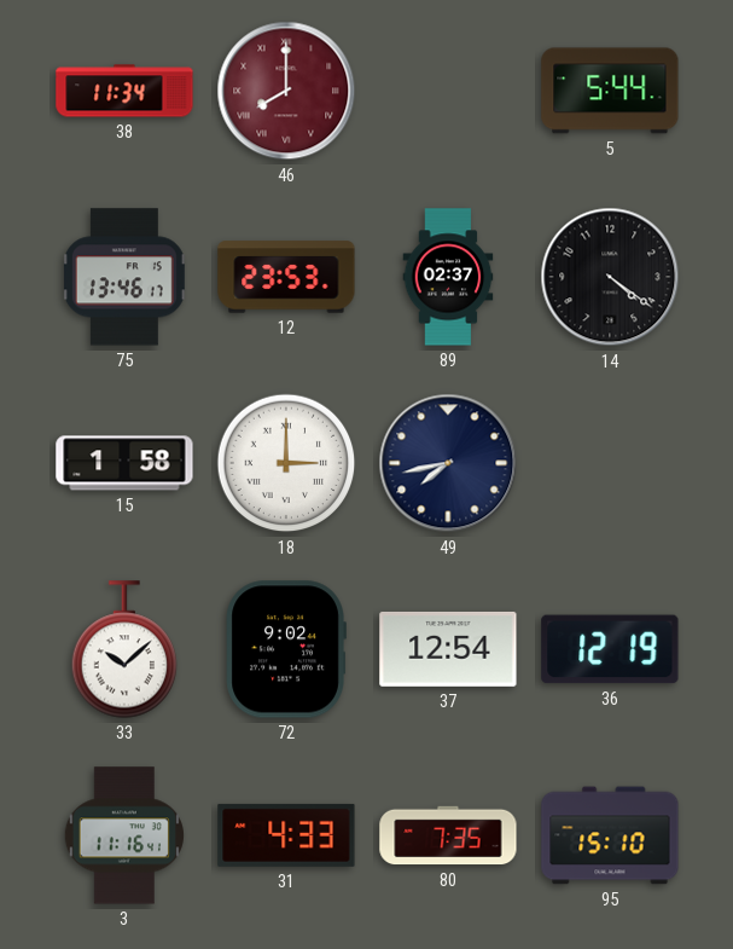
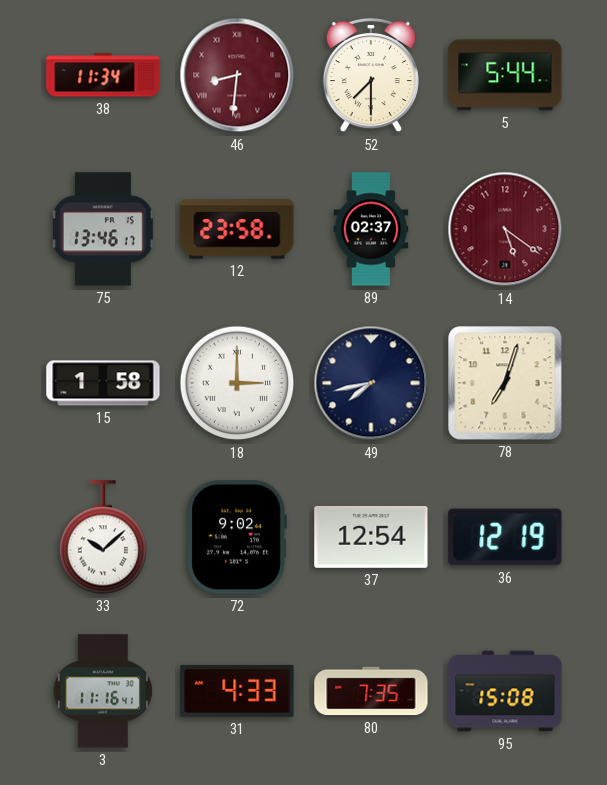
46: 8:00 -> 8:31
52: none -> 7:30
12: 23:53 -> 23:58
14: 4:21 -> 5:21
14 dial: black -> burgundy
78: none -> 7:03
95: 15:10 -> 15:08
